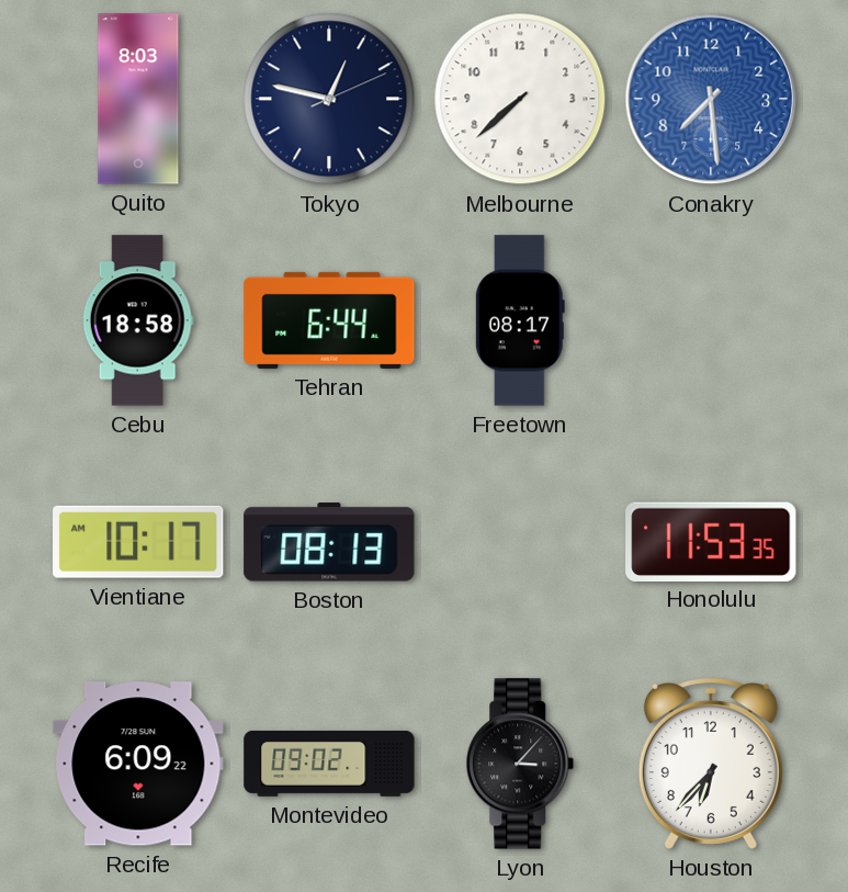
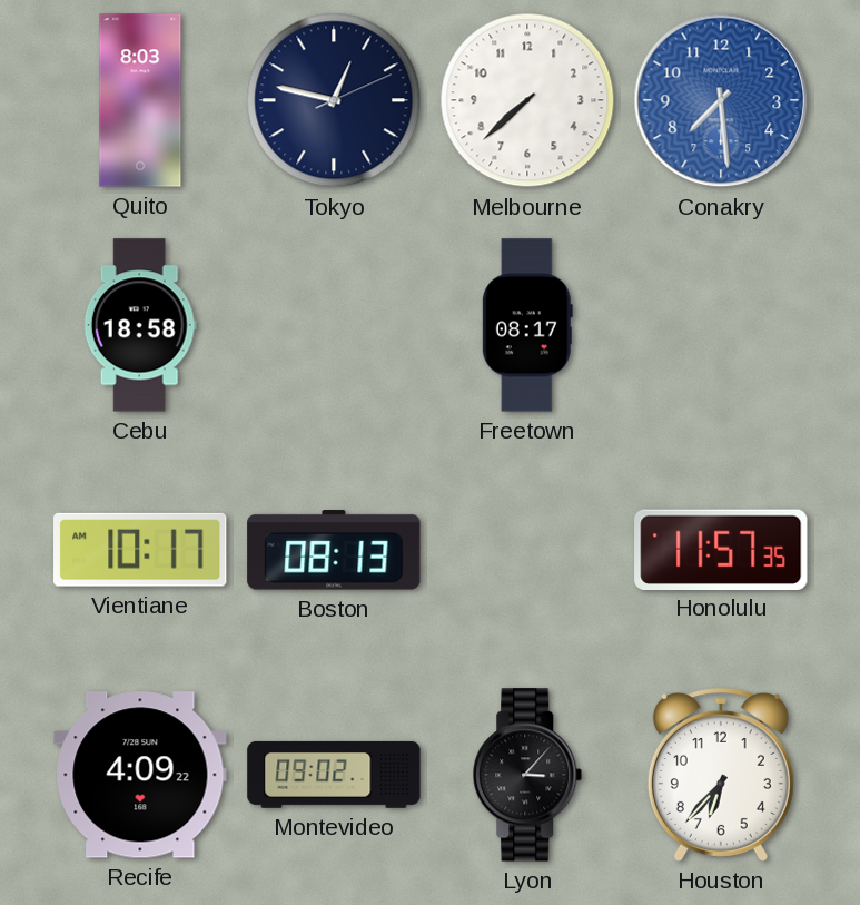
Tehran: 6:44 -> none
Honolulu: 11:53 -> 11:57
Recife: 6:09 -> 4:09
